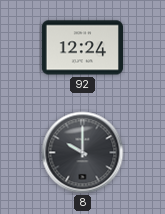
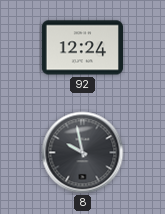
8: 10:00 -> 9:58
